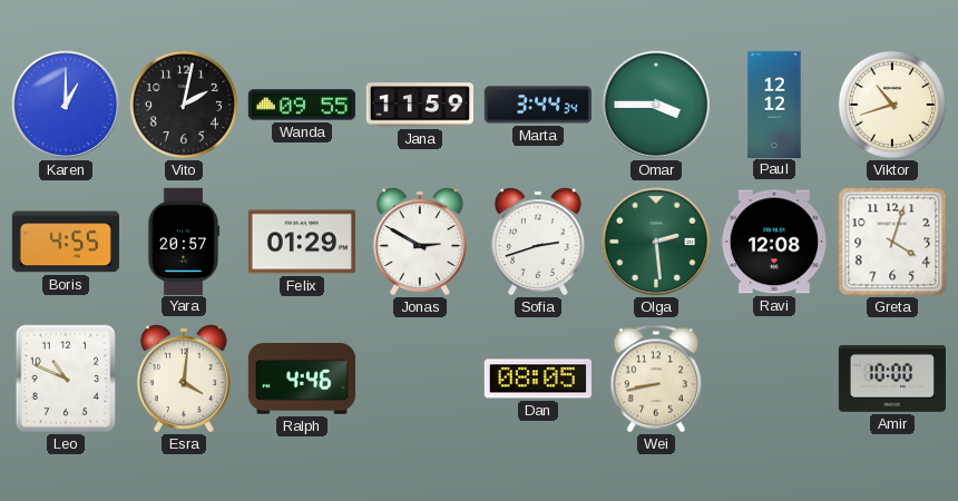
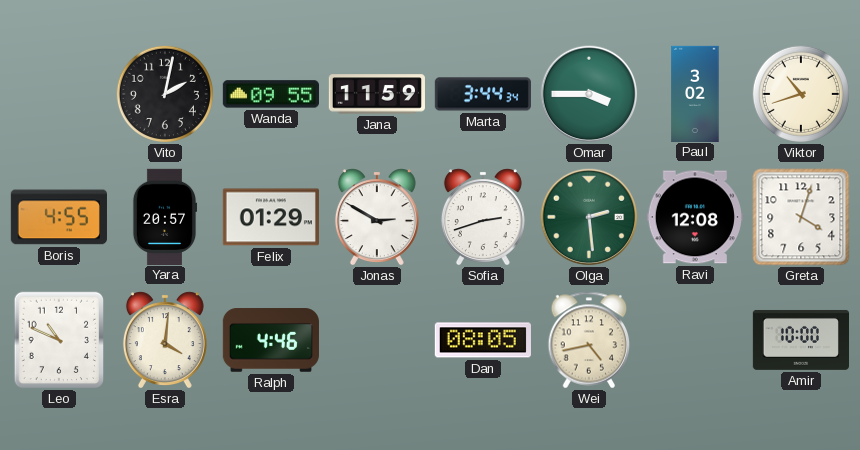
Karen: 1:00 -> none
Paul: 12:12 -> 3:02
Wei: 8:43 -> 4:43
